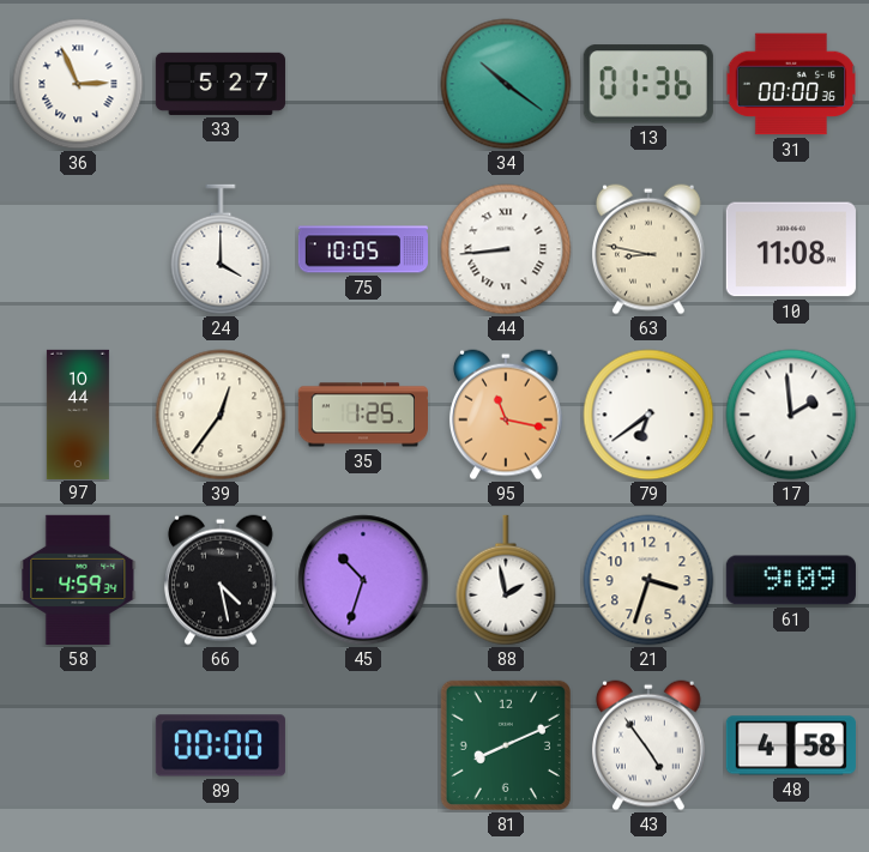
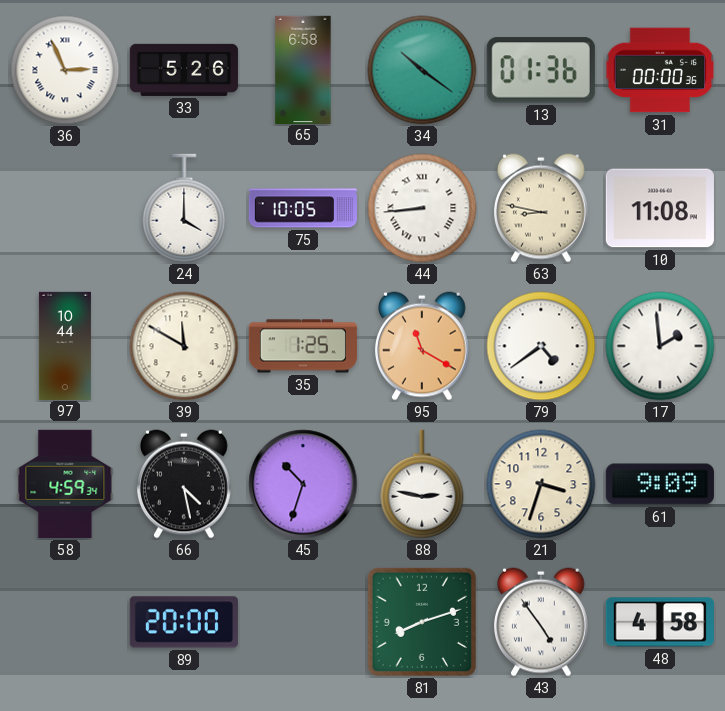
33: 5:27 -> 5:26
65: none -> 6:58
39: 12:36 -> 11:50
95: 11:17 -> 11:20
79: 6:39 -> 4:39
88: 1:58 -> 2:47
89: 00:00 -> 20:00
81: 8:11 -> 8:12
